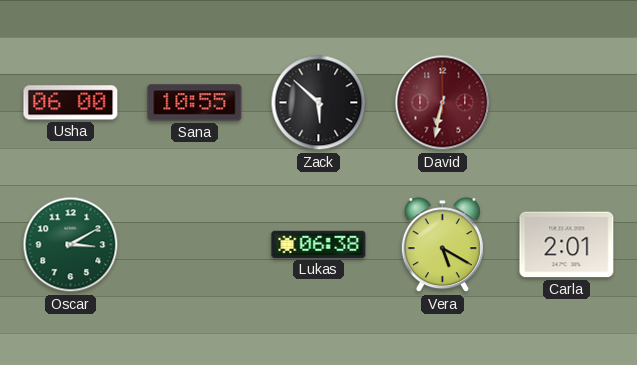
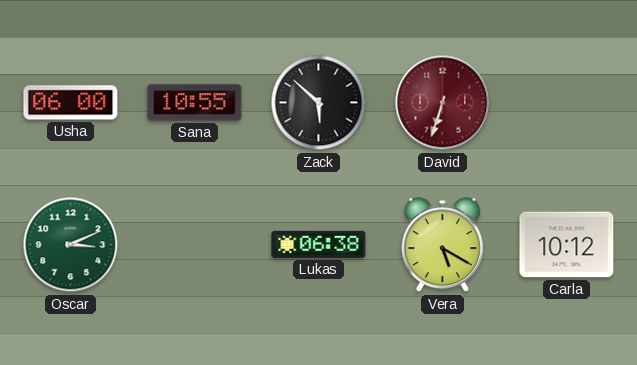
David: 6:32 -> 6:33
Oscar: 3:10 -> 3:11
Carla: 2:01 -> 10:12
